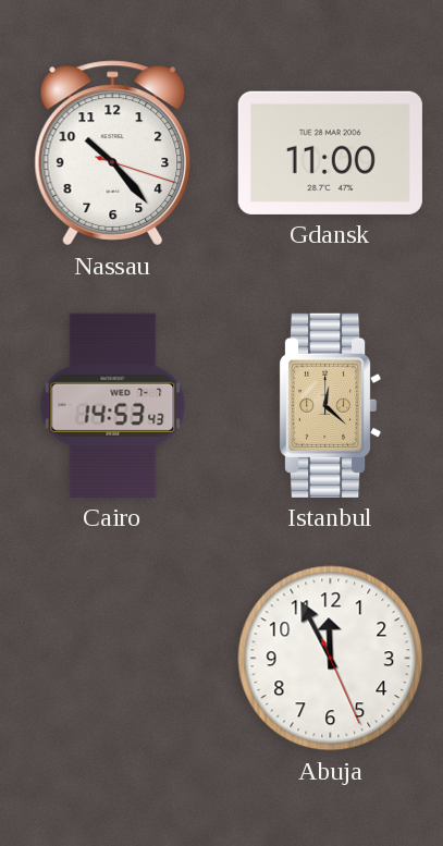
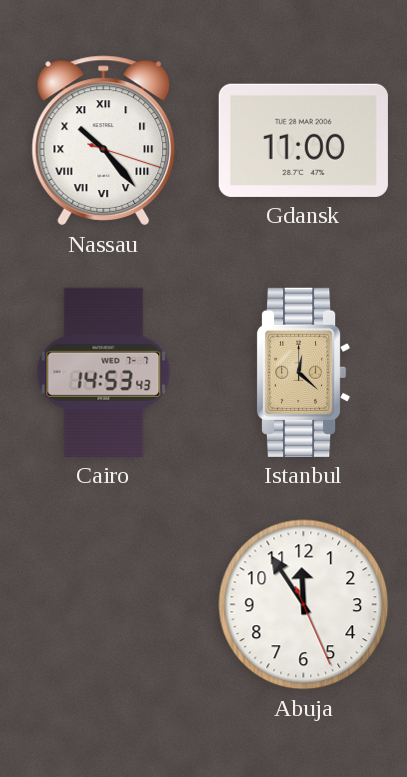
Nassau numerals: Arabic -> Roman
Abuja: 11:55 -> 11:54
